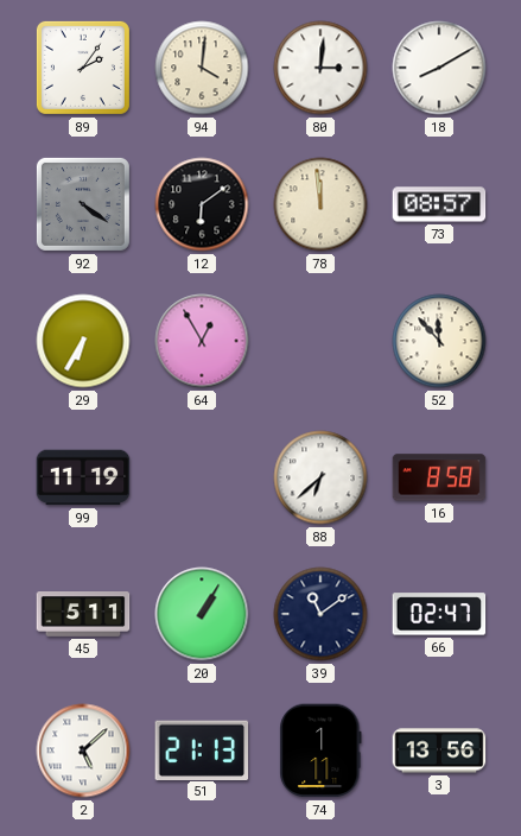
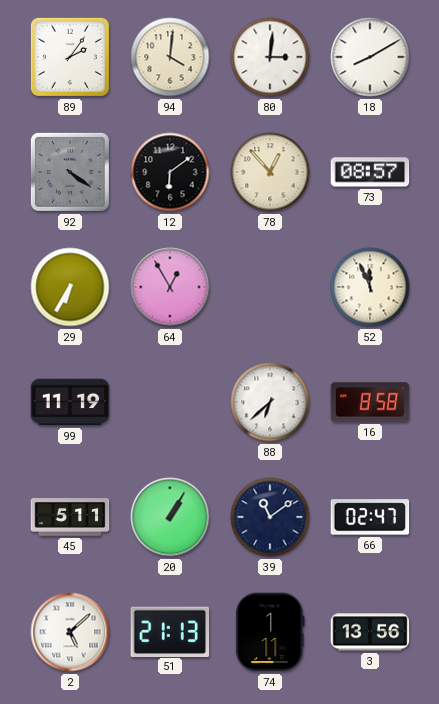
78: 11:59 -> 12:53
52: 11:53 -> 11:56
